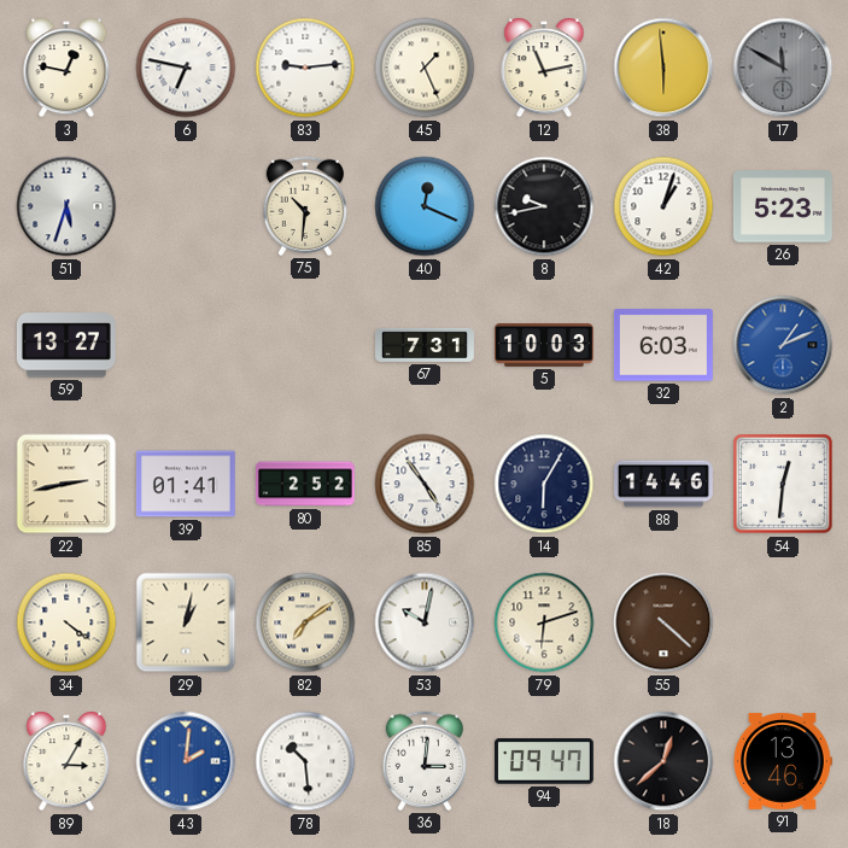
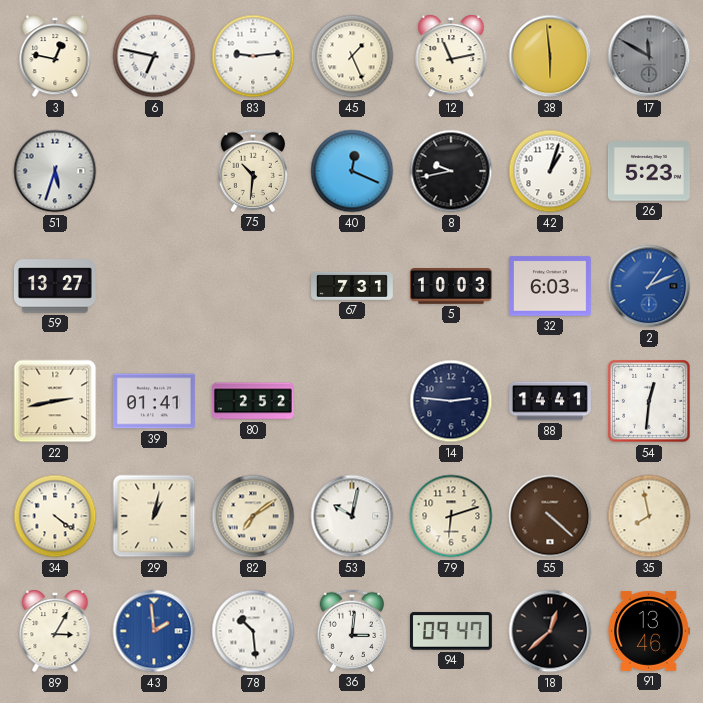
85: 4:54 -> none
14: 6:05 -> 2:46
88: 14:46 -> 14:41
35: none -> 7:58
43: 2:01 -> 1:59
